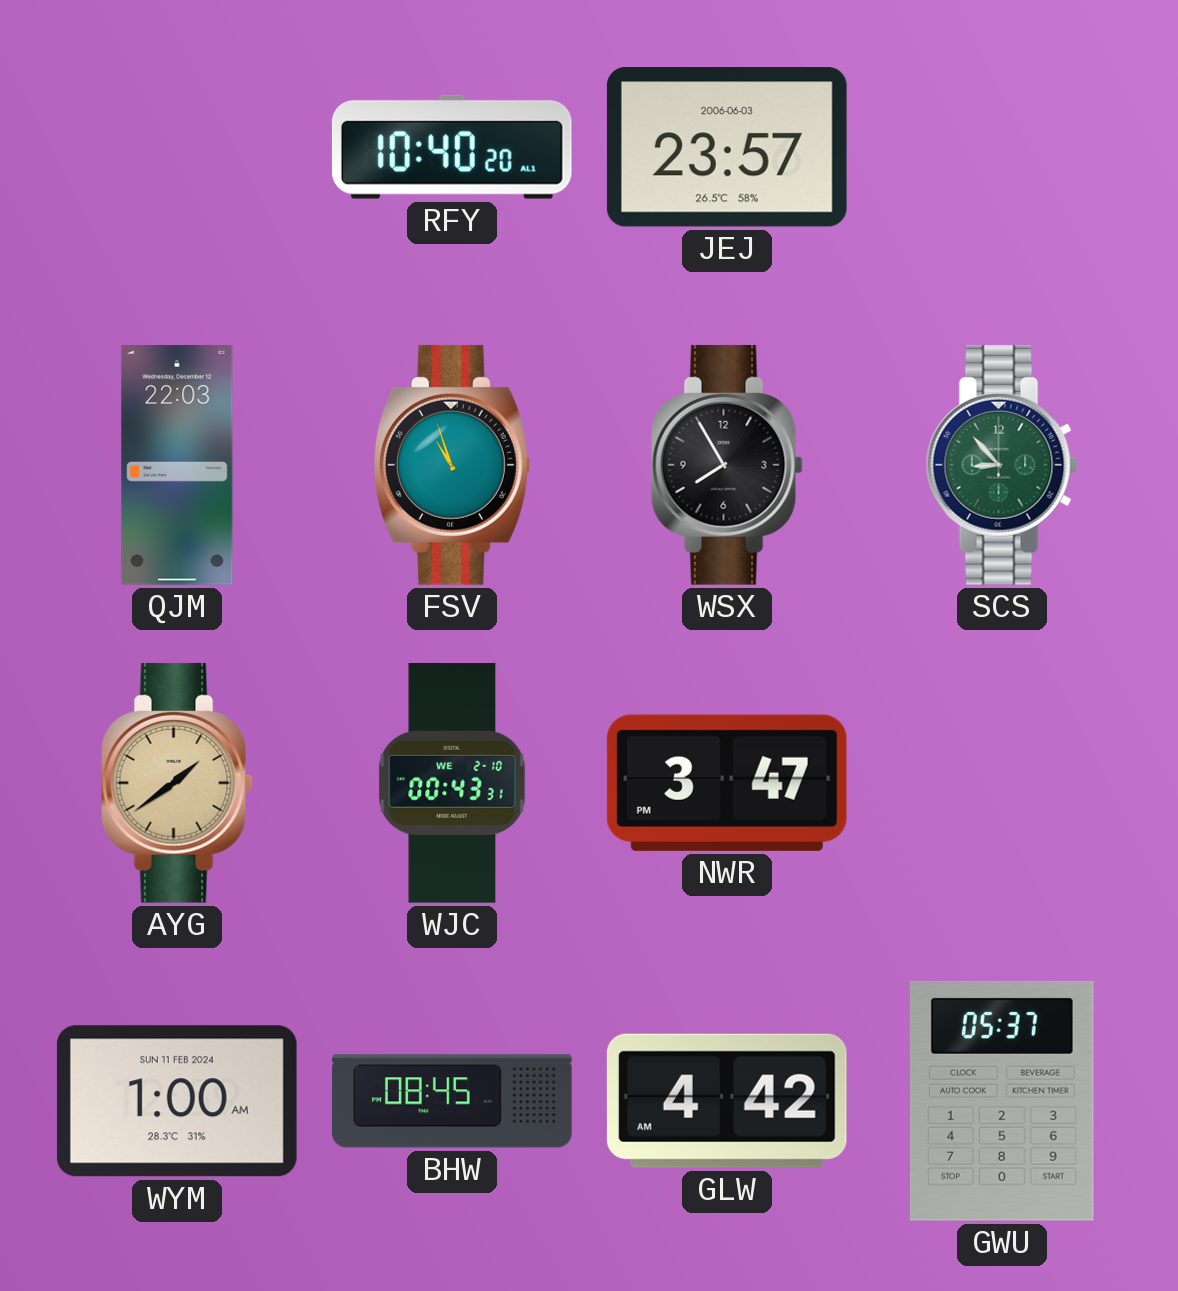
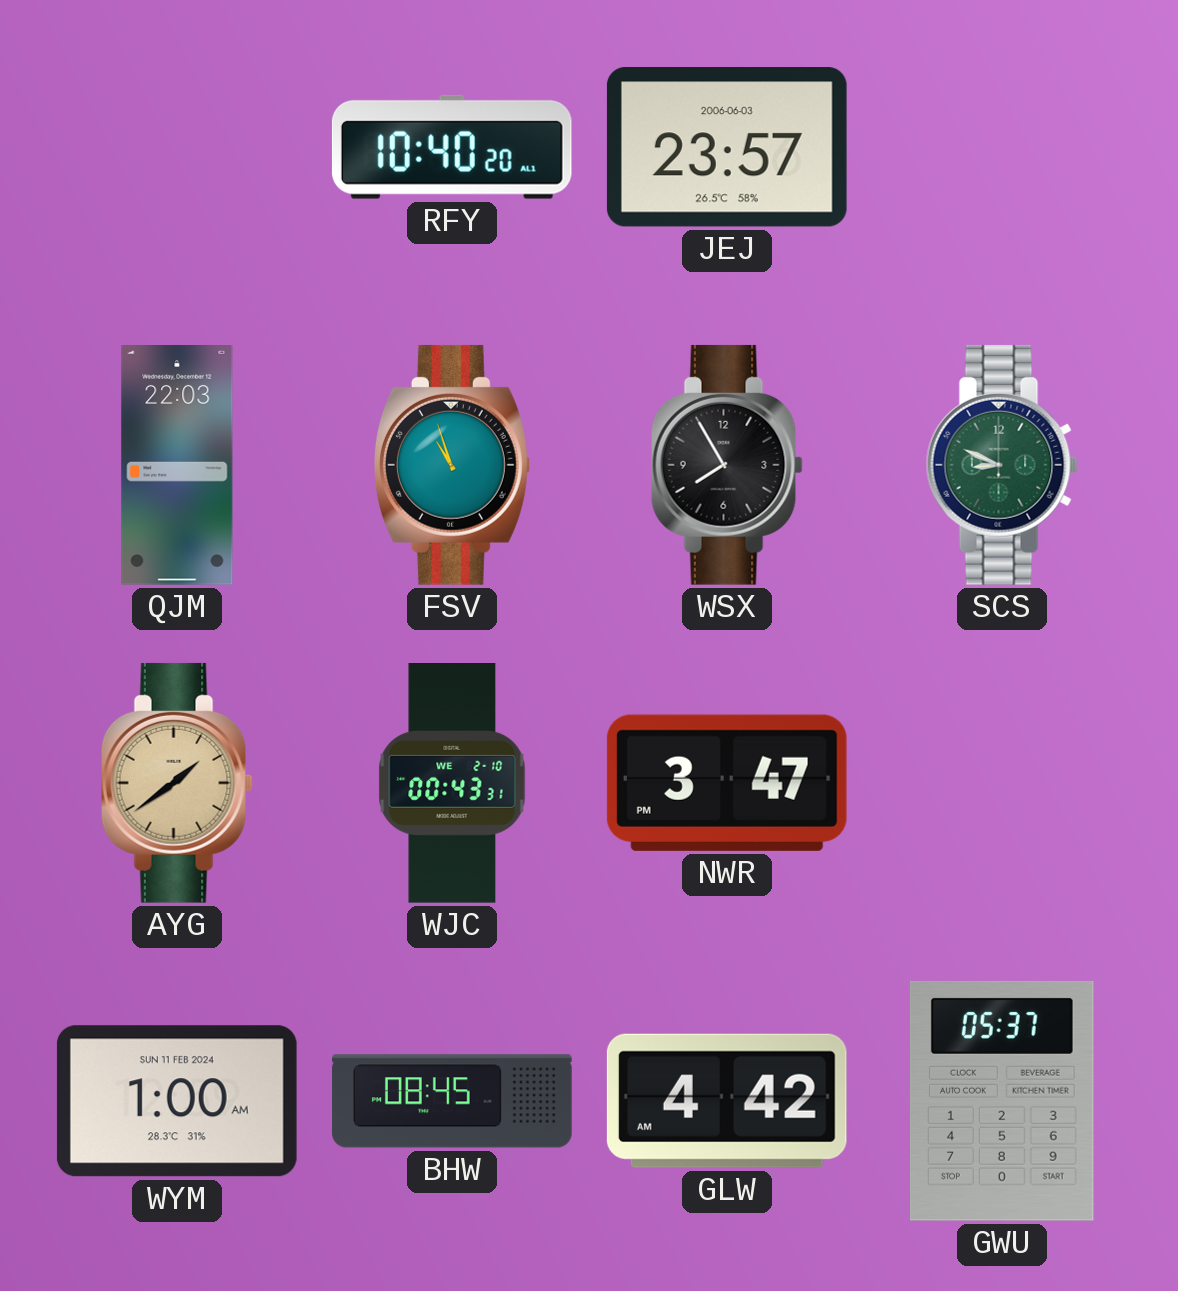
SCS: 8:53 -> 8:49
